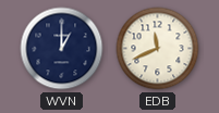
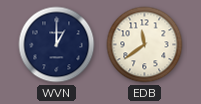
EDB: 11:41 -> 11:39
